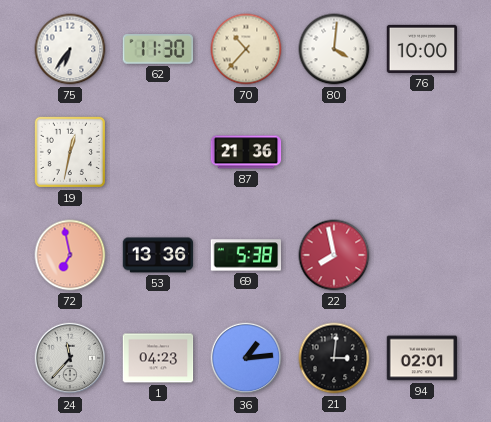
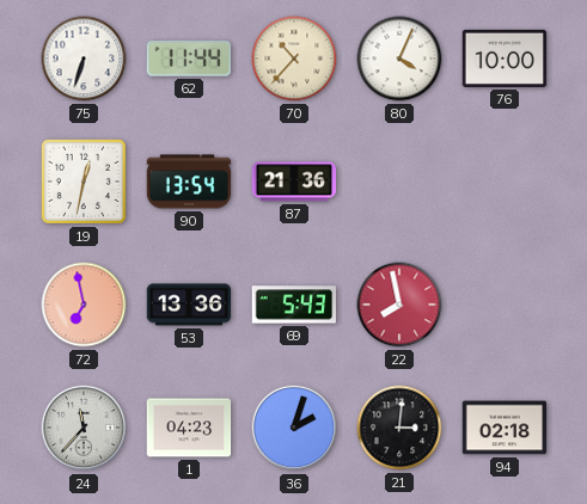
75: 6:36 -> 6:33
62: 11:30 -> 11:44
80: 4:01 -> 4:04
90: none -> 13:54
69: 5:38 -> 5:43
36: 1:14 -> 2:03
94: 02:01 -> 02:18
